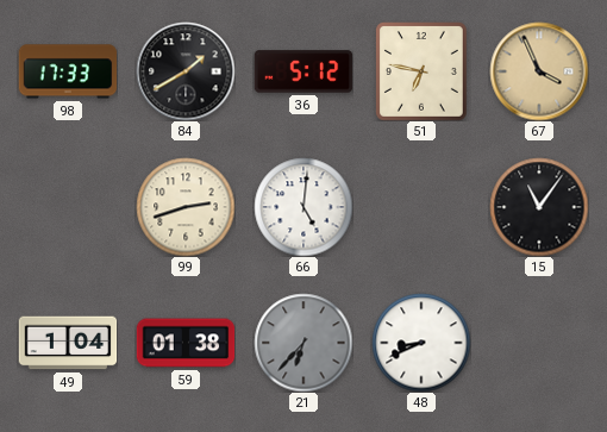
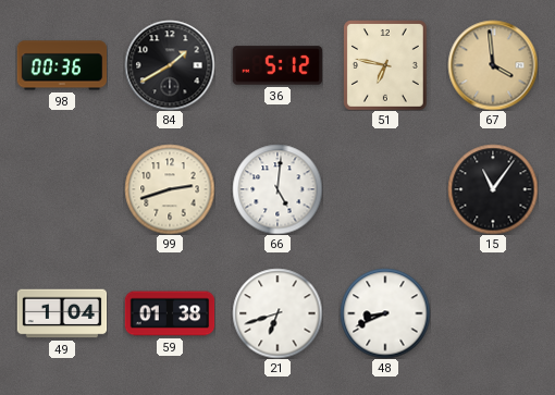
98: 17:33 -> 00:36
67: 3:56 -> 3:59
21: 6:37 -> 6:42
21 dial: grey -> white
